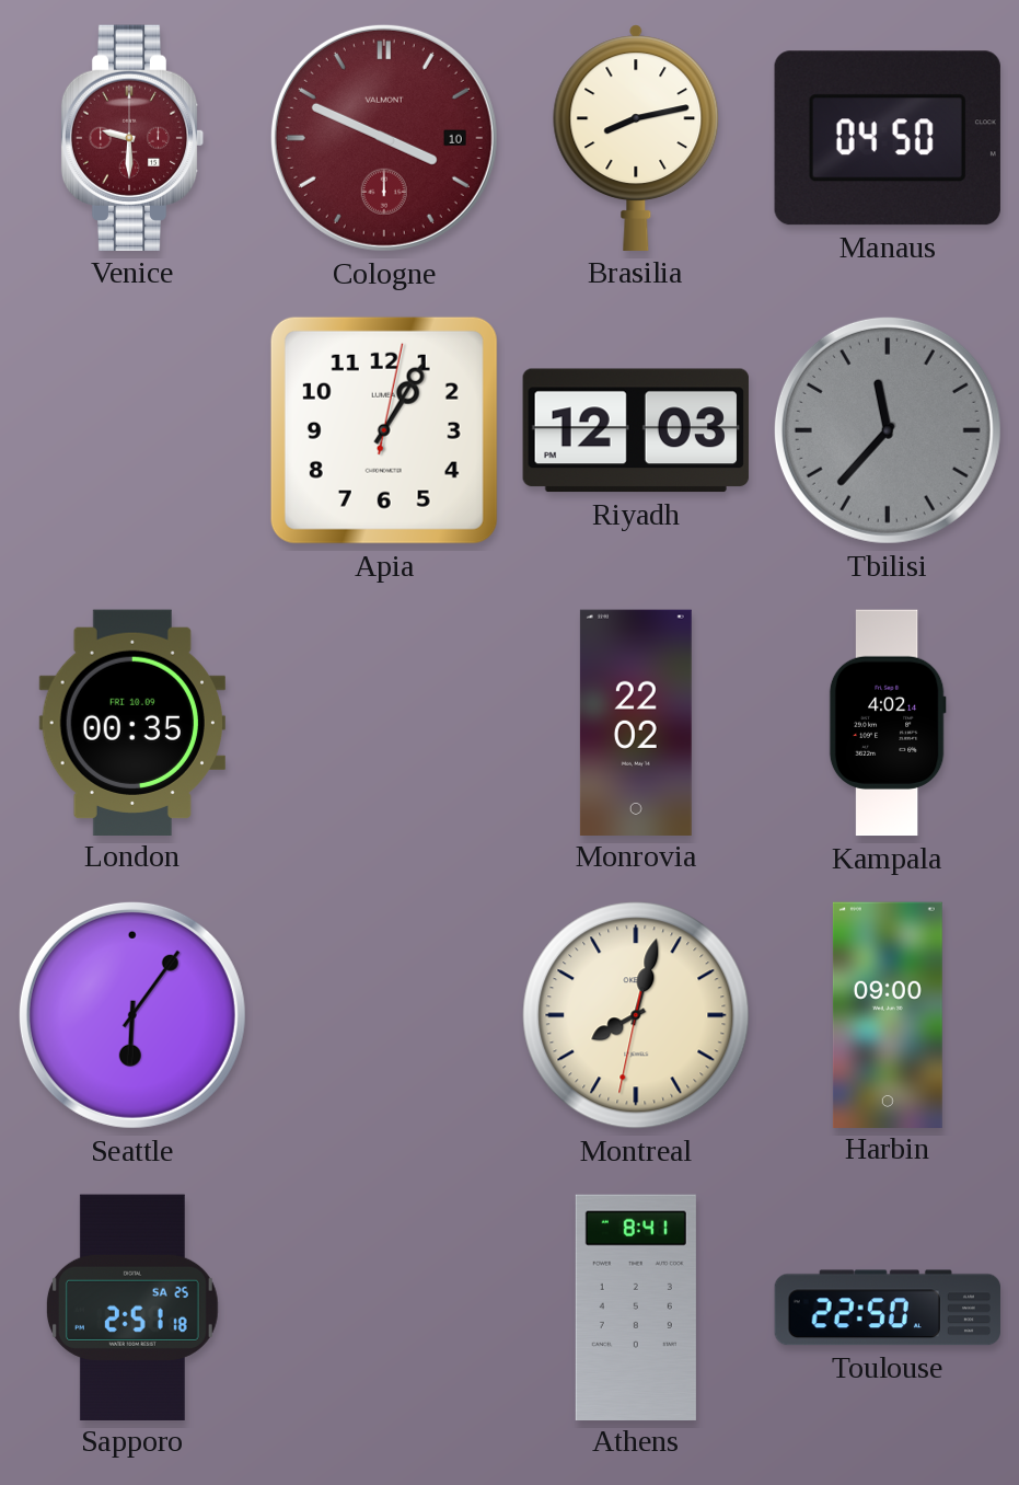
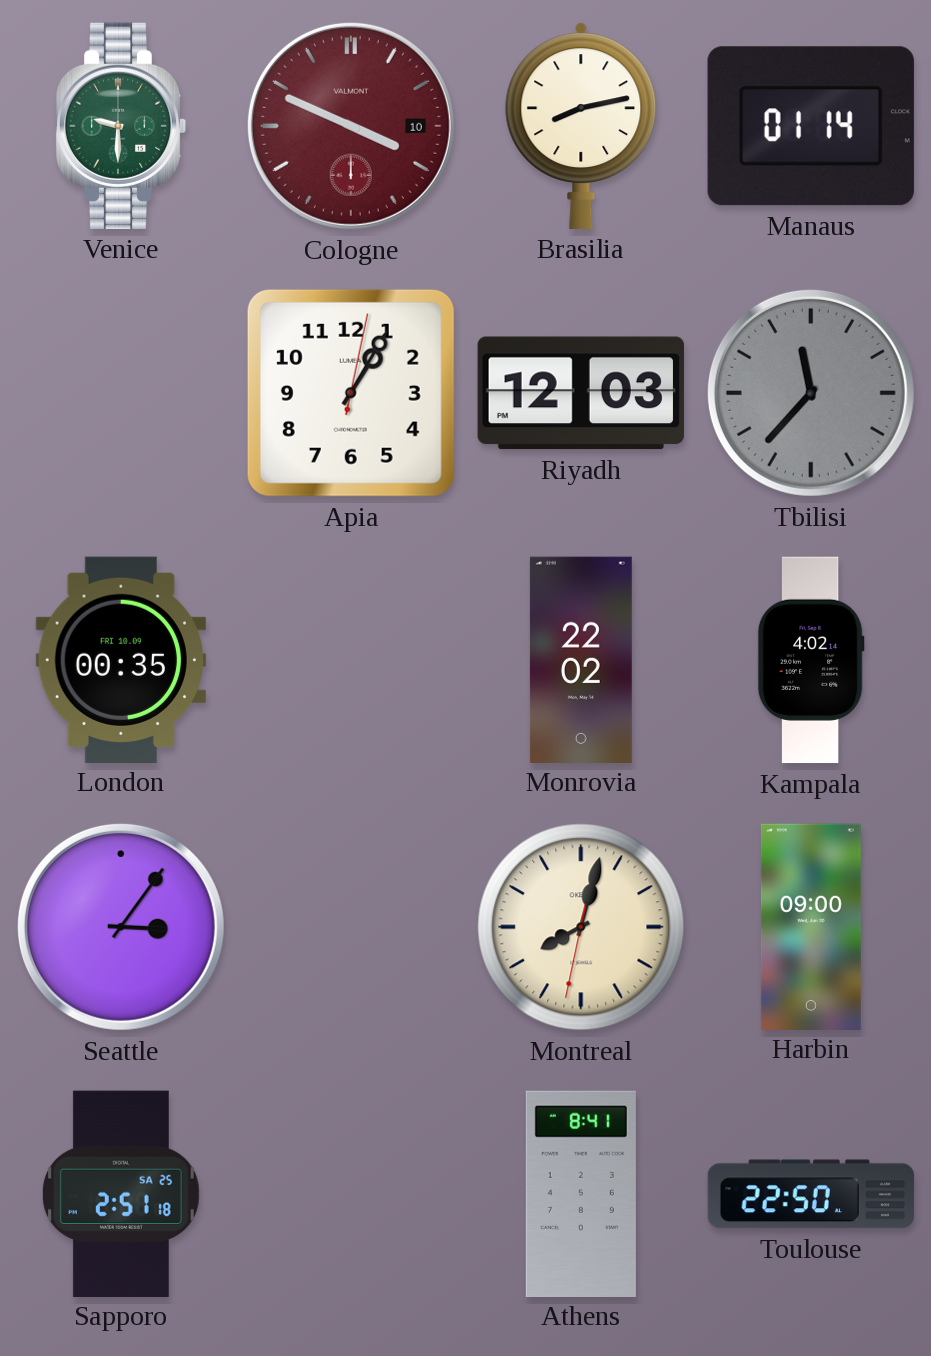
Venice dial: burgundy -> green
Manaus: 04:50 -> 01:14
Seattle: 6:06 -> 3:06
